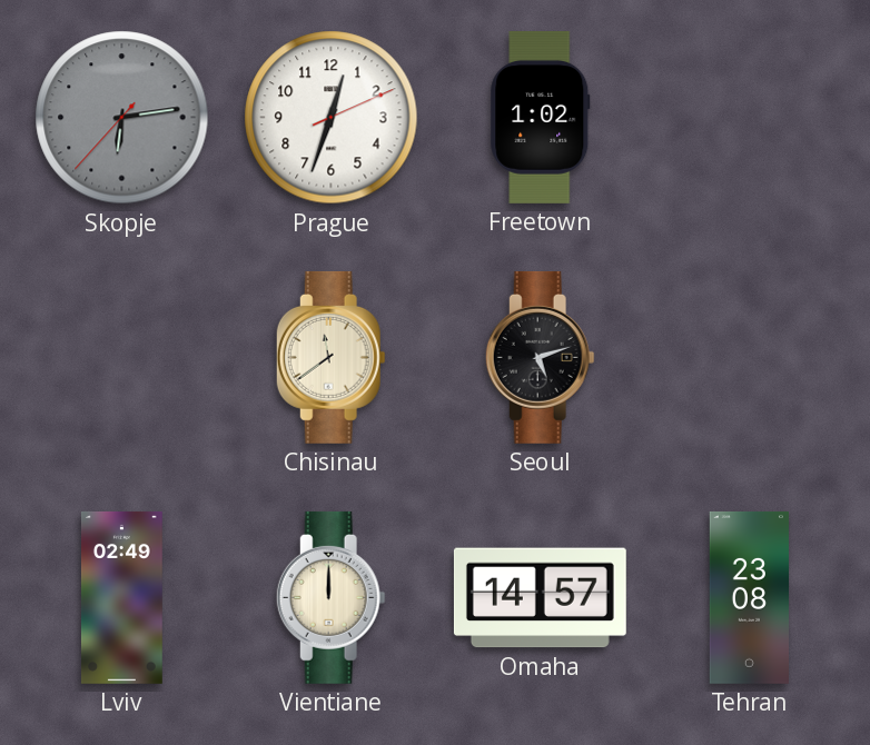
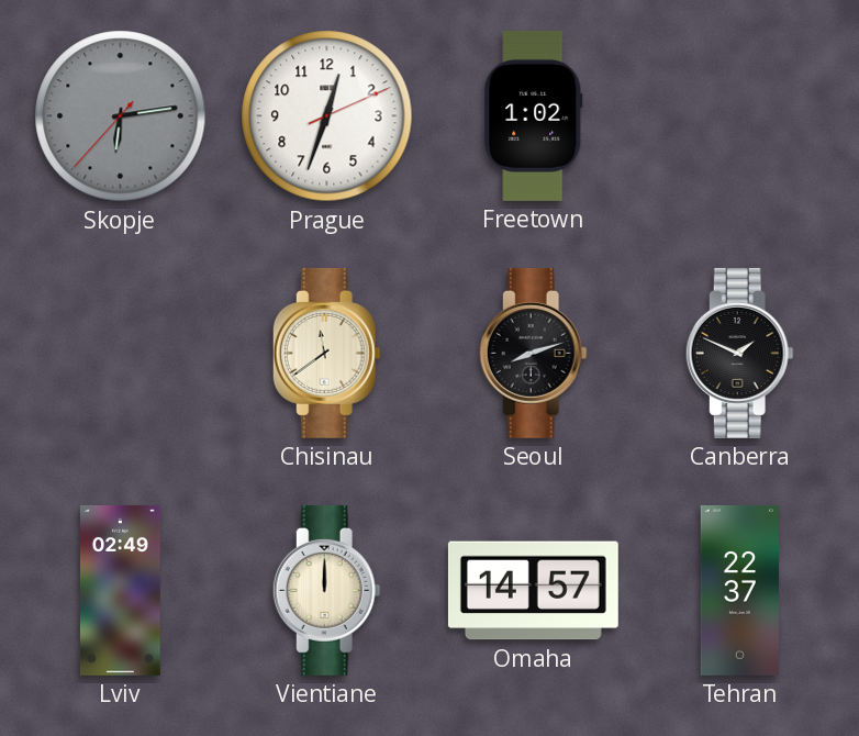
Seoul: 5:12 -> 8:12
Canberra: none -> 1:49
Tehran: 23:08 -> 22:37
